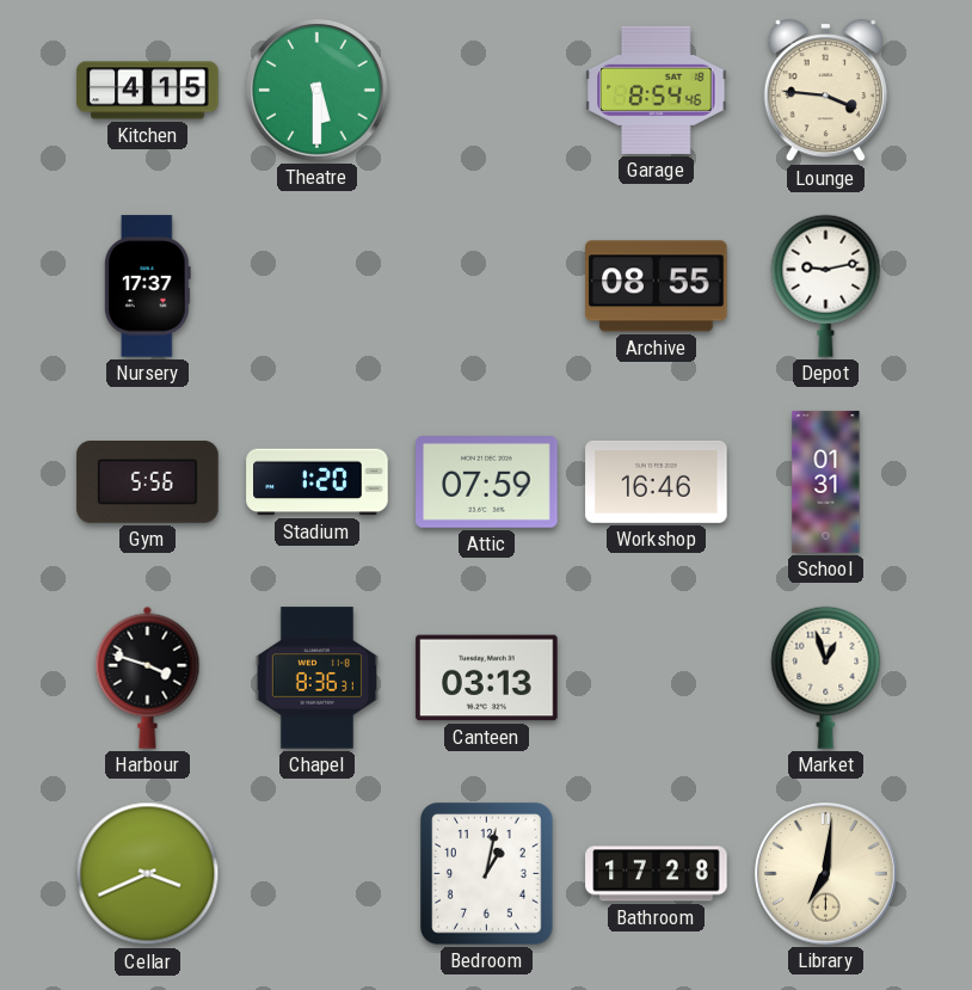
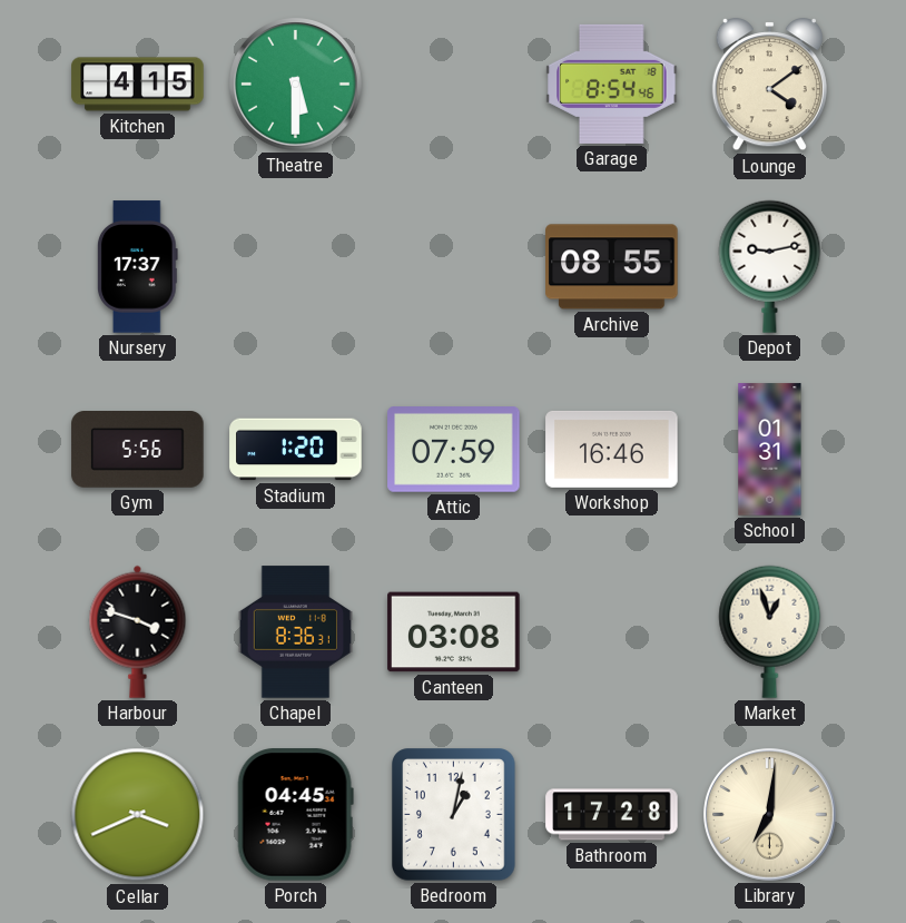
Lounge: 3:46 -> 4:09
Canteen: 03:13 -> 03:08
Porch: none -> 04:45
